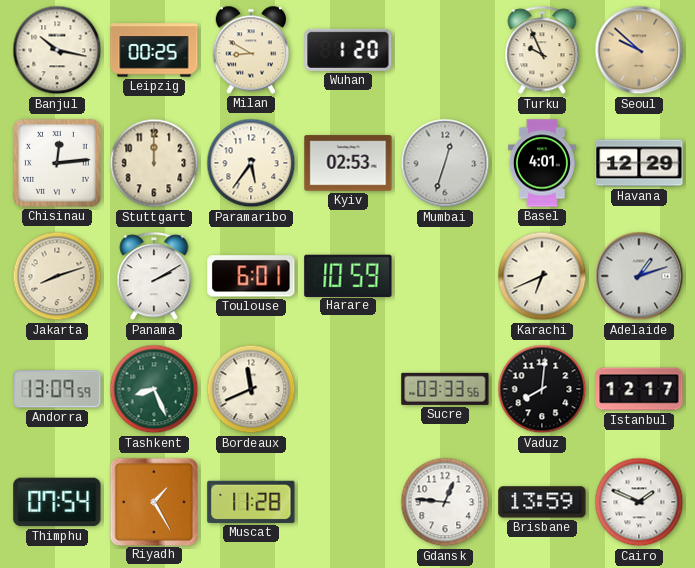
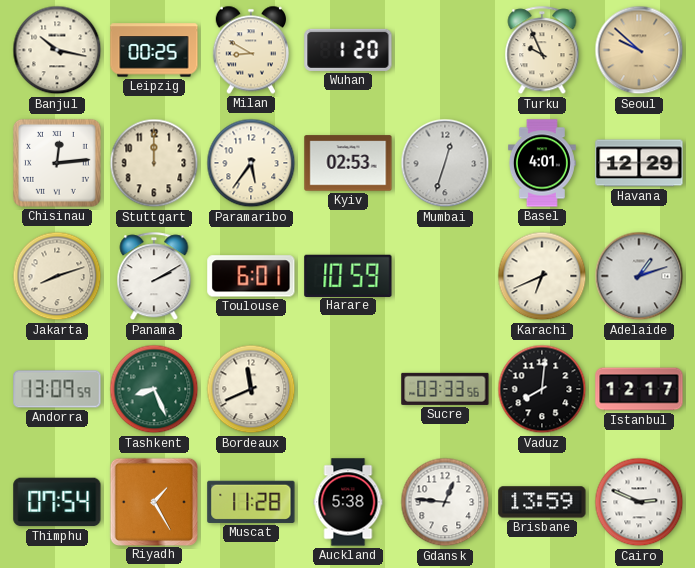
Auckland: none -> 5:38
Cairo: 1:49 -> 2:49
